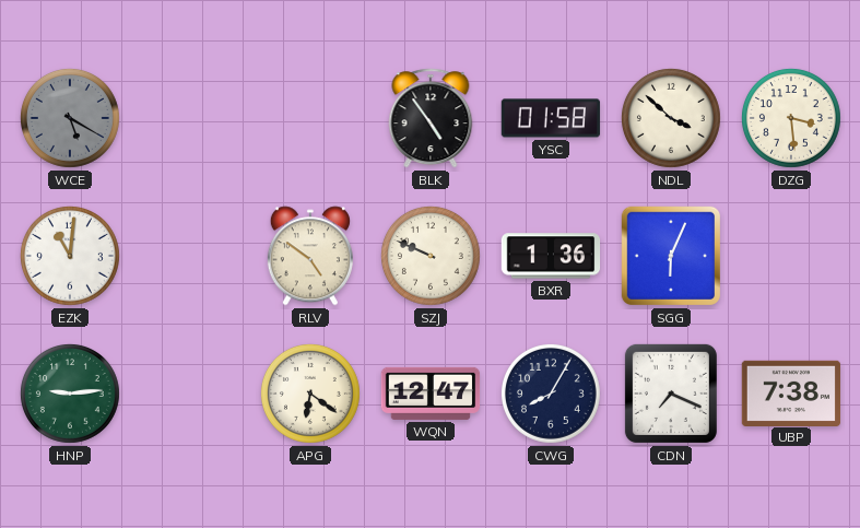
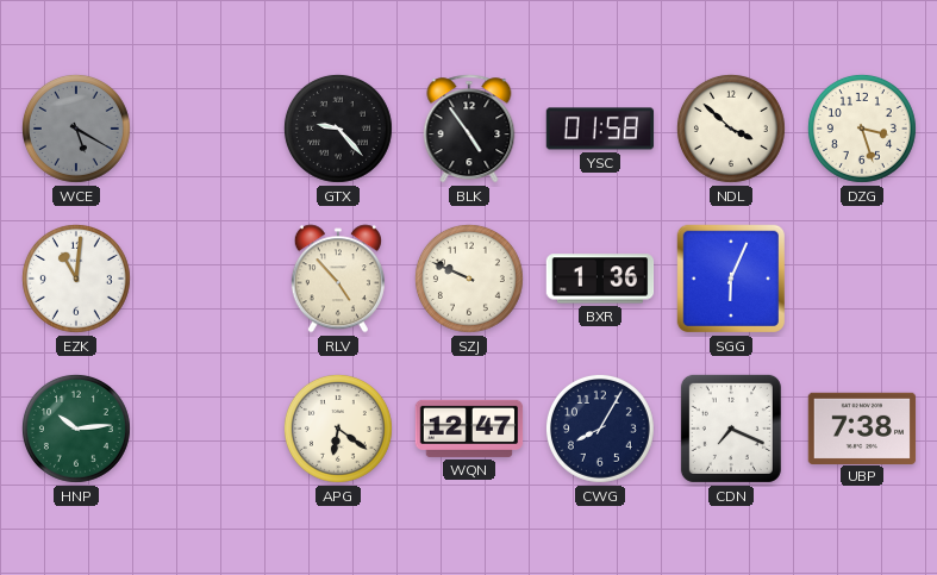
GTX: none -> 9:23
DZG: 3:29 -> 3:27
RLV: 4:51 -> 4:53
HNP: 9:14 -> 10:14
